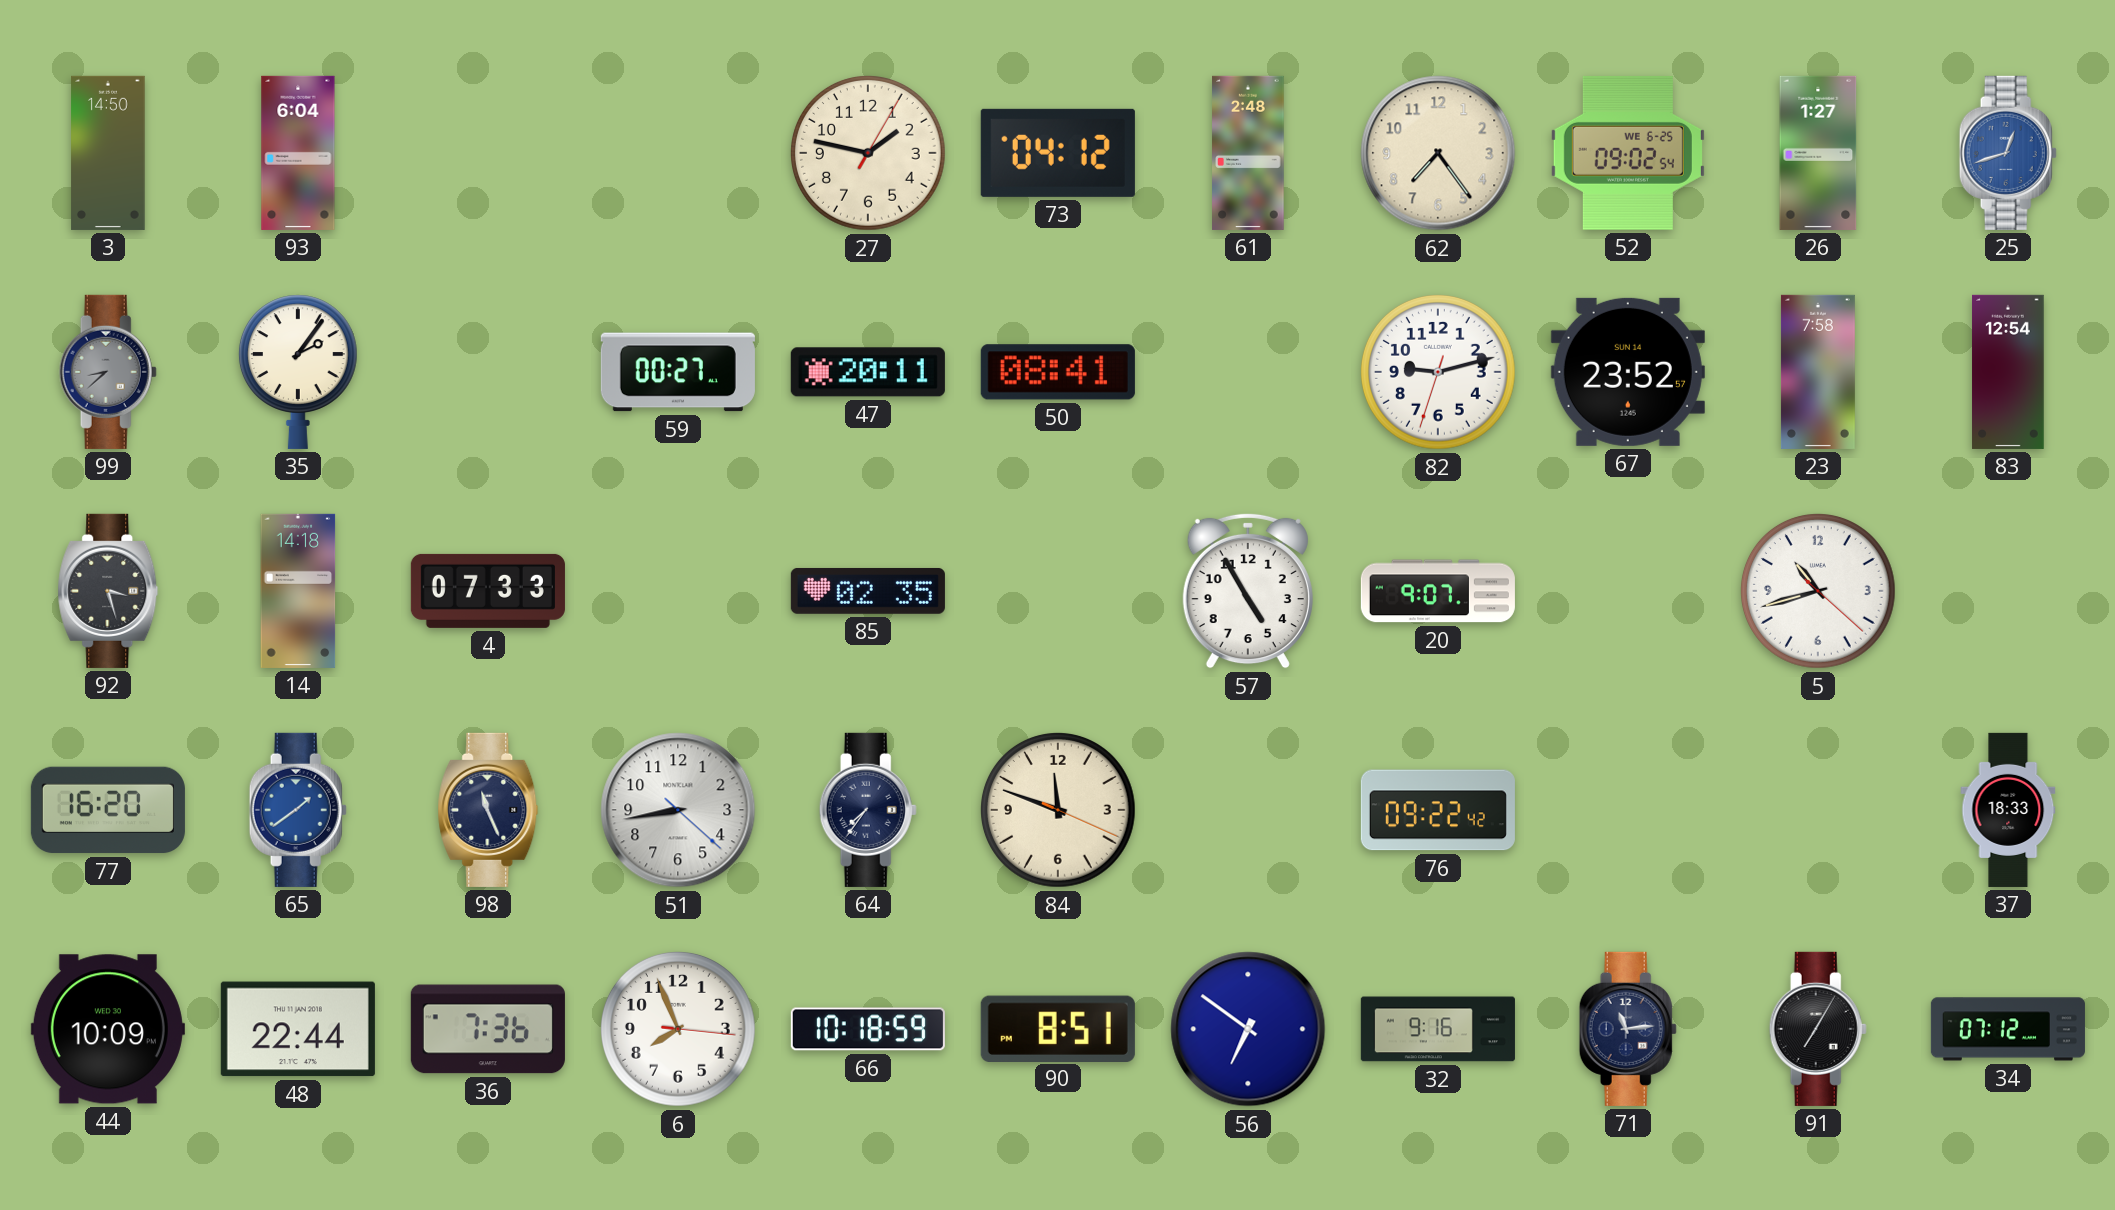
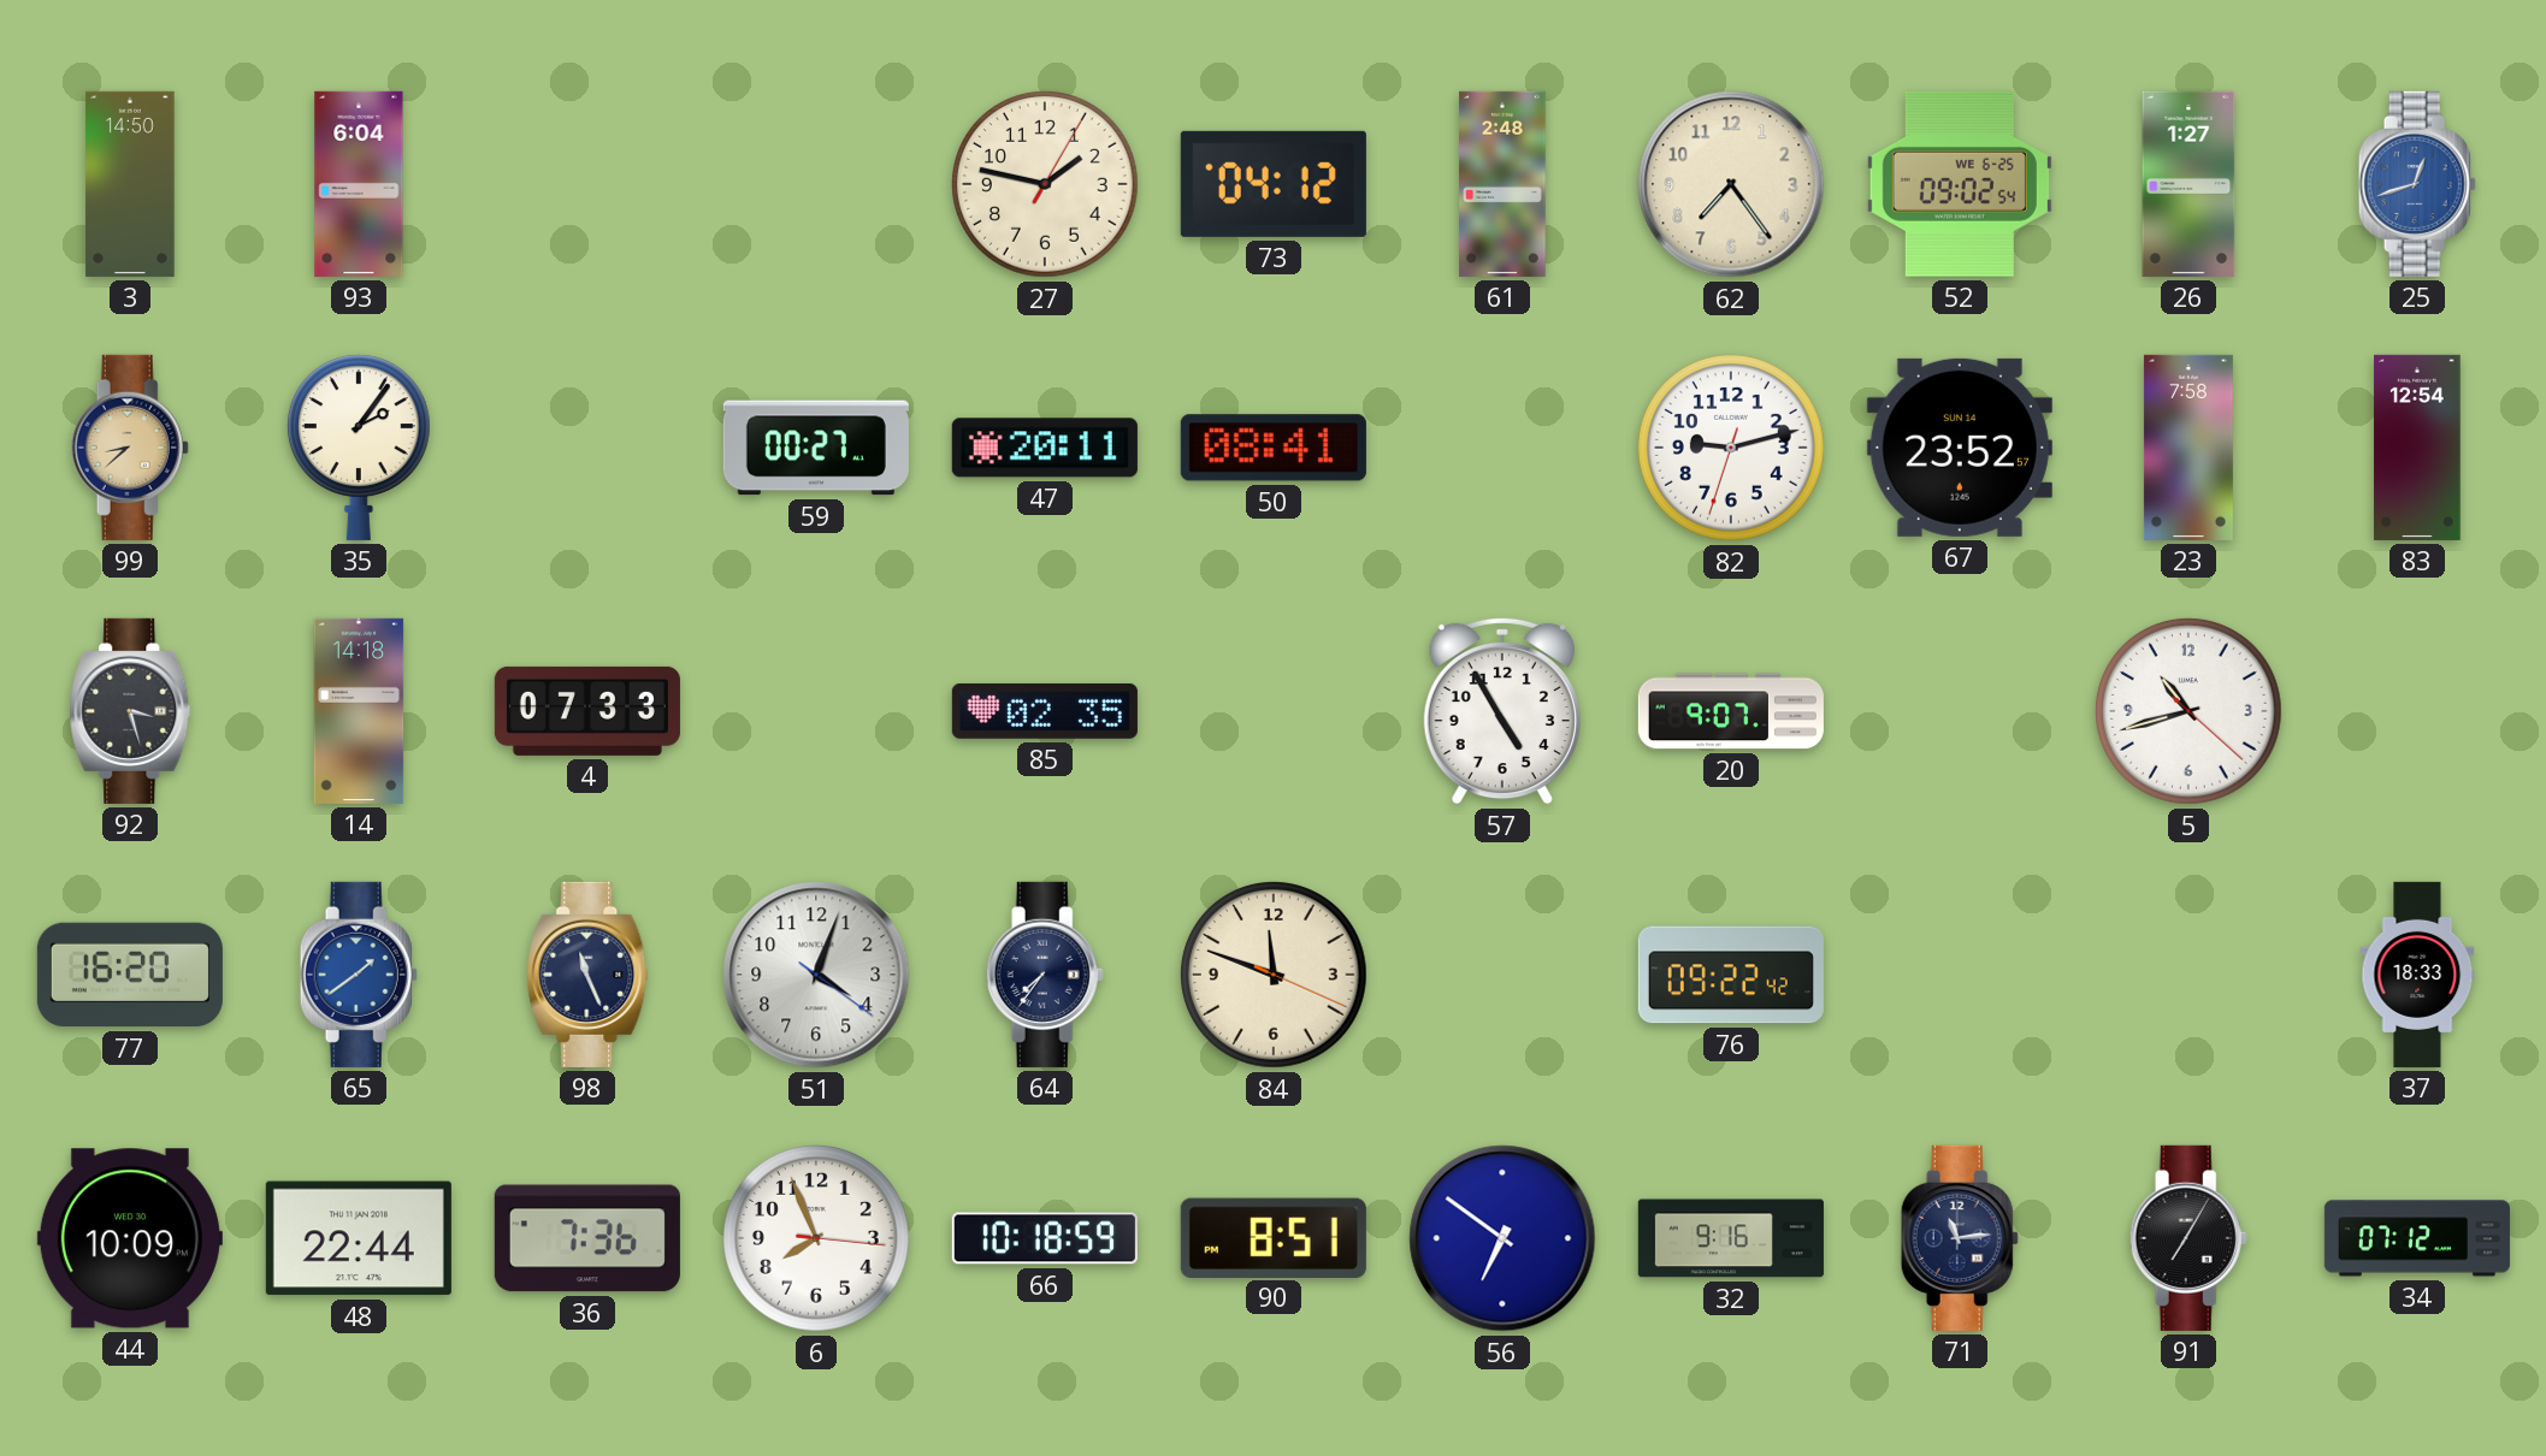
99 dial: grey -> champagne
51: 8:43 -> 4:03
